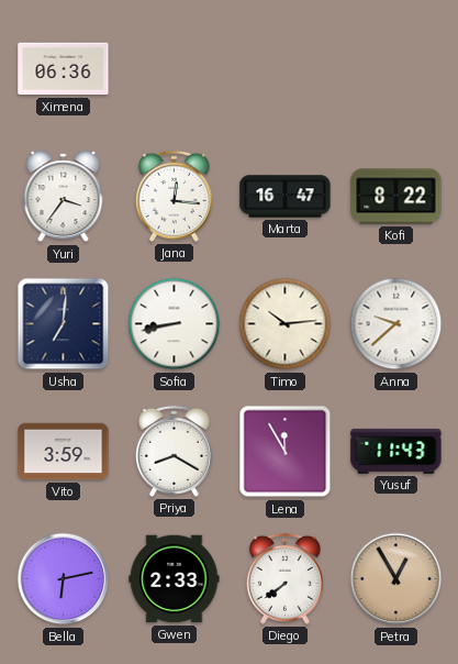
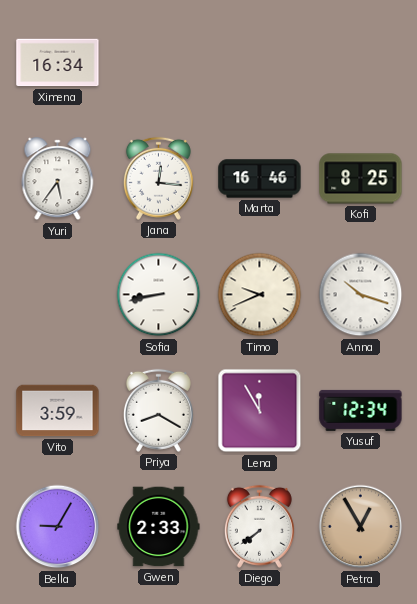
Ximena: 06:36 -> 16:34
Yuri: 3:36 -> 5:36
Marta: 16:47 -> 16:46
Kofi: 8:22 -> 8:25
Usha: 7:01 -> none
Timo: 10:14 -> 9:41
Anna: 9:38 -> 10:18
Yusuf: 11:43 -> 12:34
Bella: 6:13 -> 9:05
